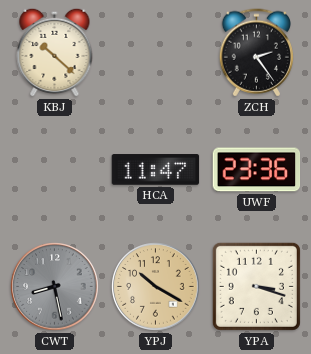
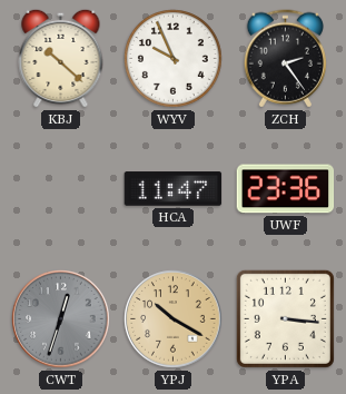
WYV: none -> 9:56
CWT: 8:28 -> 12:33
YPA: 3:18 -> 3:16
